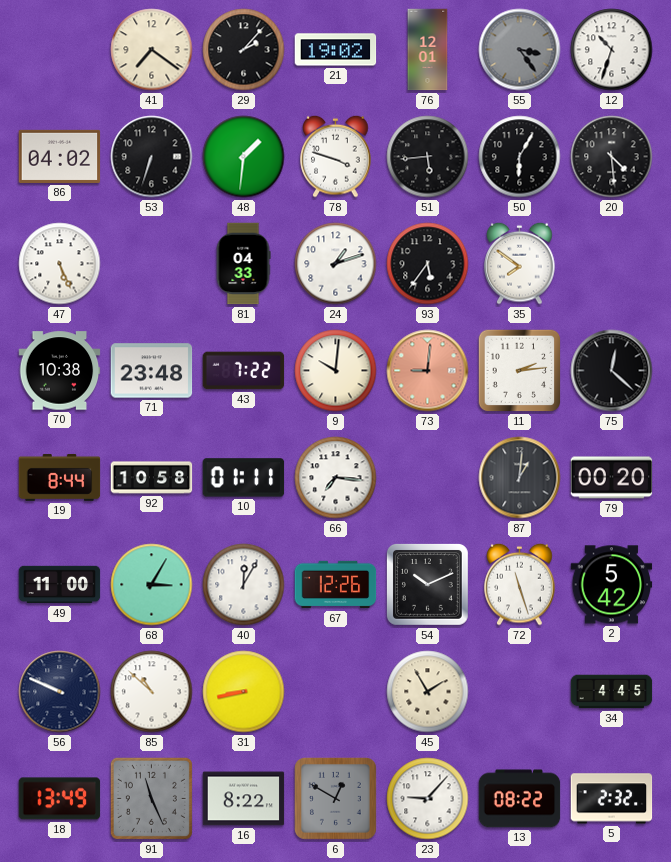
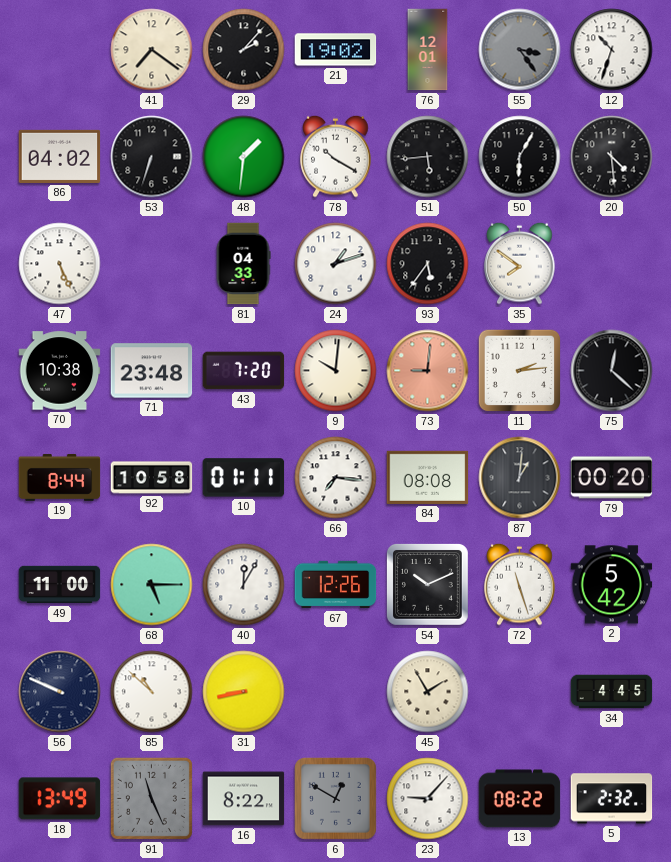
78: 3:48 -> 10:20
43: 7:22 -> 7:20
84: none -> 08:08
68: 3:05 -> 5:15
